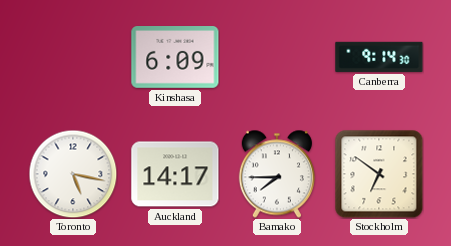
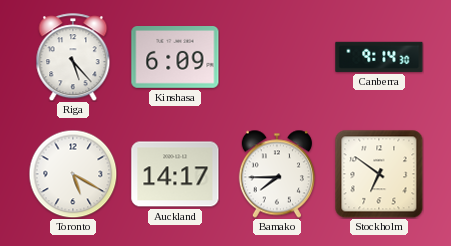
Riga: none -> 5:23
Toronto: 5:17 -> 5:20
